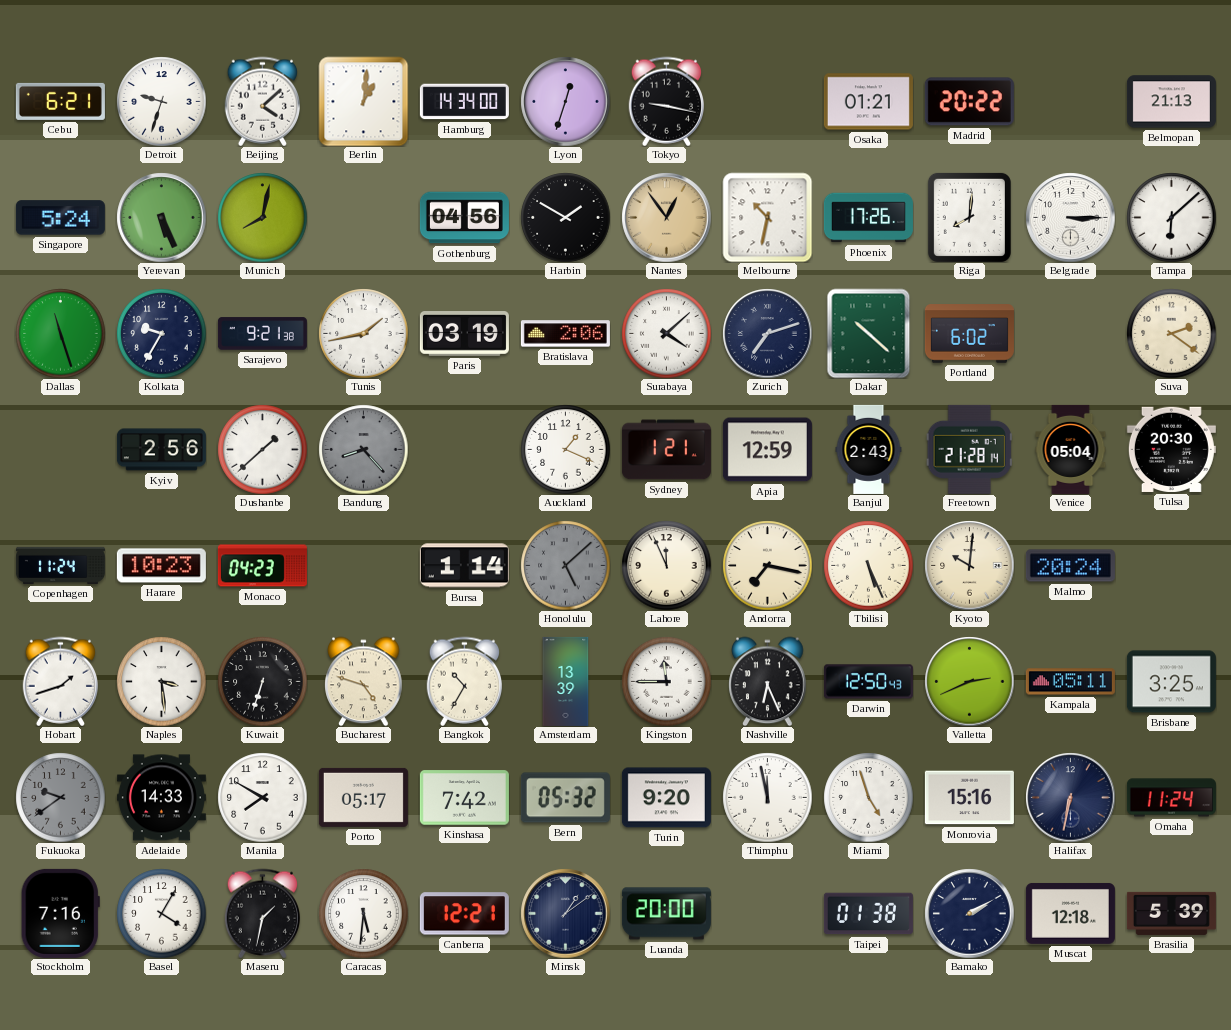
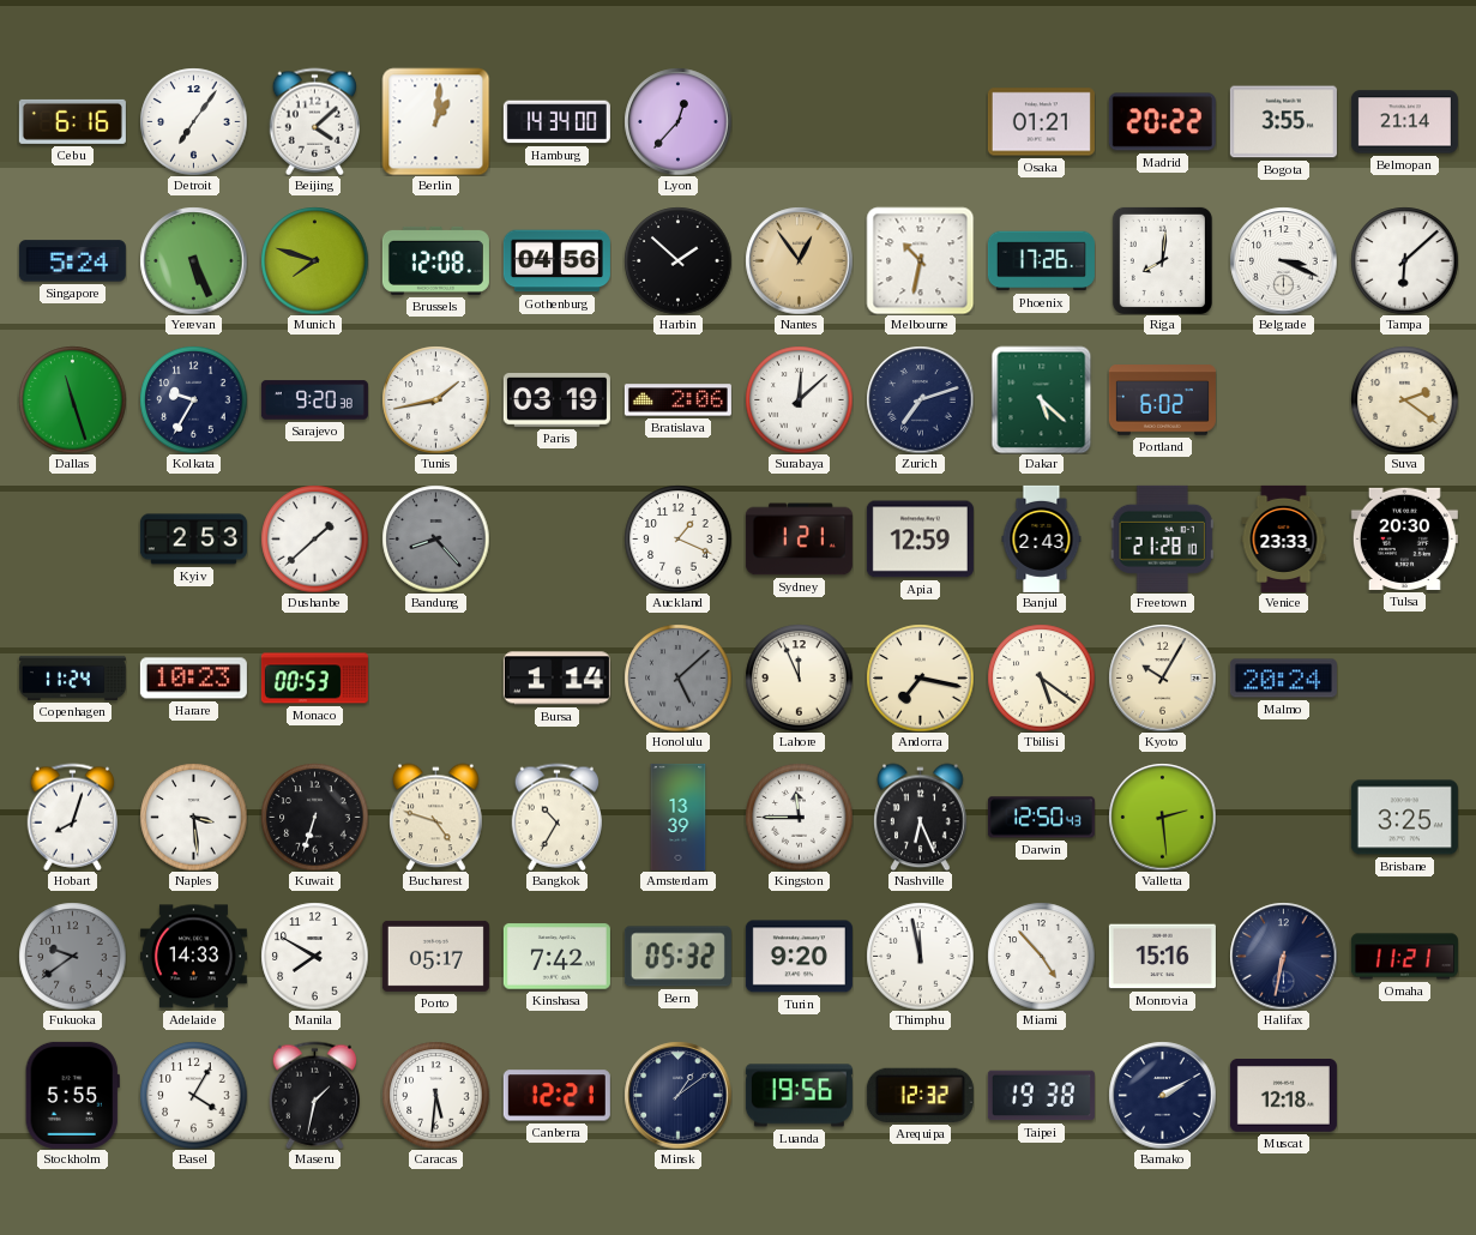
Cebu: 6:21 -> 6:16
Detroit: 9:33 -> 7:06
Lyon: 12:33 -> 12:37
Tokyo: 9:17 -> none
Bogota: none -> 3:55
Belmopan: 21:13 -> 21:14
Munich: 8:02 -> 7:48
Brussels: none -> 12:08
Harbin: 1:50 -> 1:52
Belgrade: 3:15 -> 3:19
Sarajevo: 9:21 -> 9:20
Surabaya: 4:08 -> 12:08
Dakar: 10:22 -> 5:22
Kyiv: 2:56 -> 2:53
Freetown: 21:28:14 -> 21:28:10
Venice: 05:04 -> 23:33
Monaco: 04:23 -> 00:53
Tbilisi: 5:26 -> 5:21
Kyoto: 10:01 -> 10:05
Hobart: 1:42 -> 8:03
Valletta: 2:41 -> 2:29
Kampala: 05:11 -> none
Miami: 4:57 -> 4:53
Omaha: 11:24 -> 11:21
Stockholm: 7:16 -> 5:55
Luanda: 20:00 -> 19:56
Arequipa: none -> 12:32
Taipei: 01:38 -> 19:38
Brasilia: 5:39 -> none
